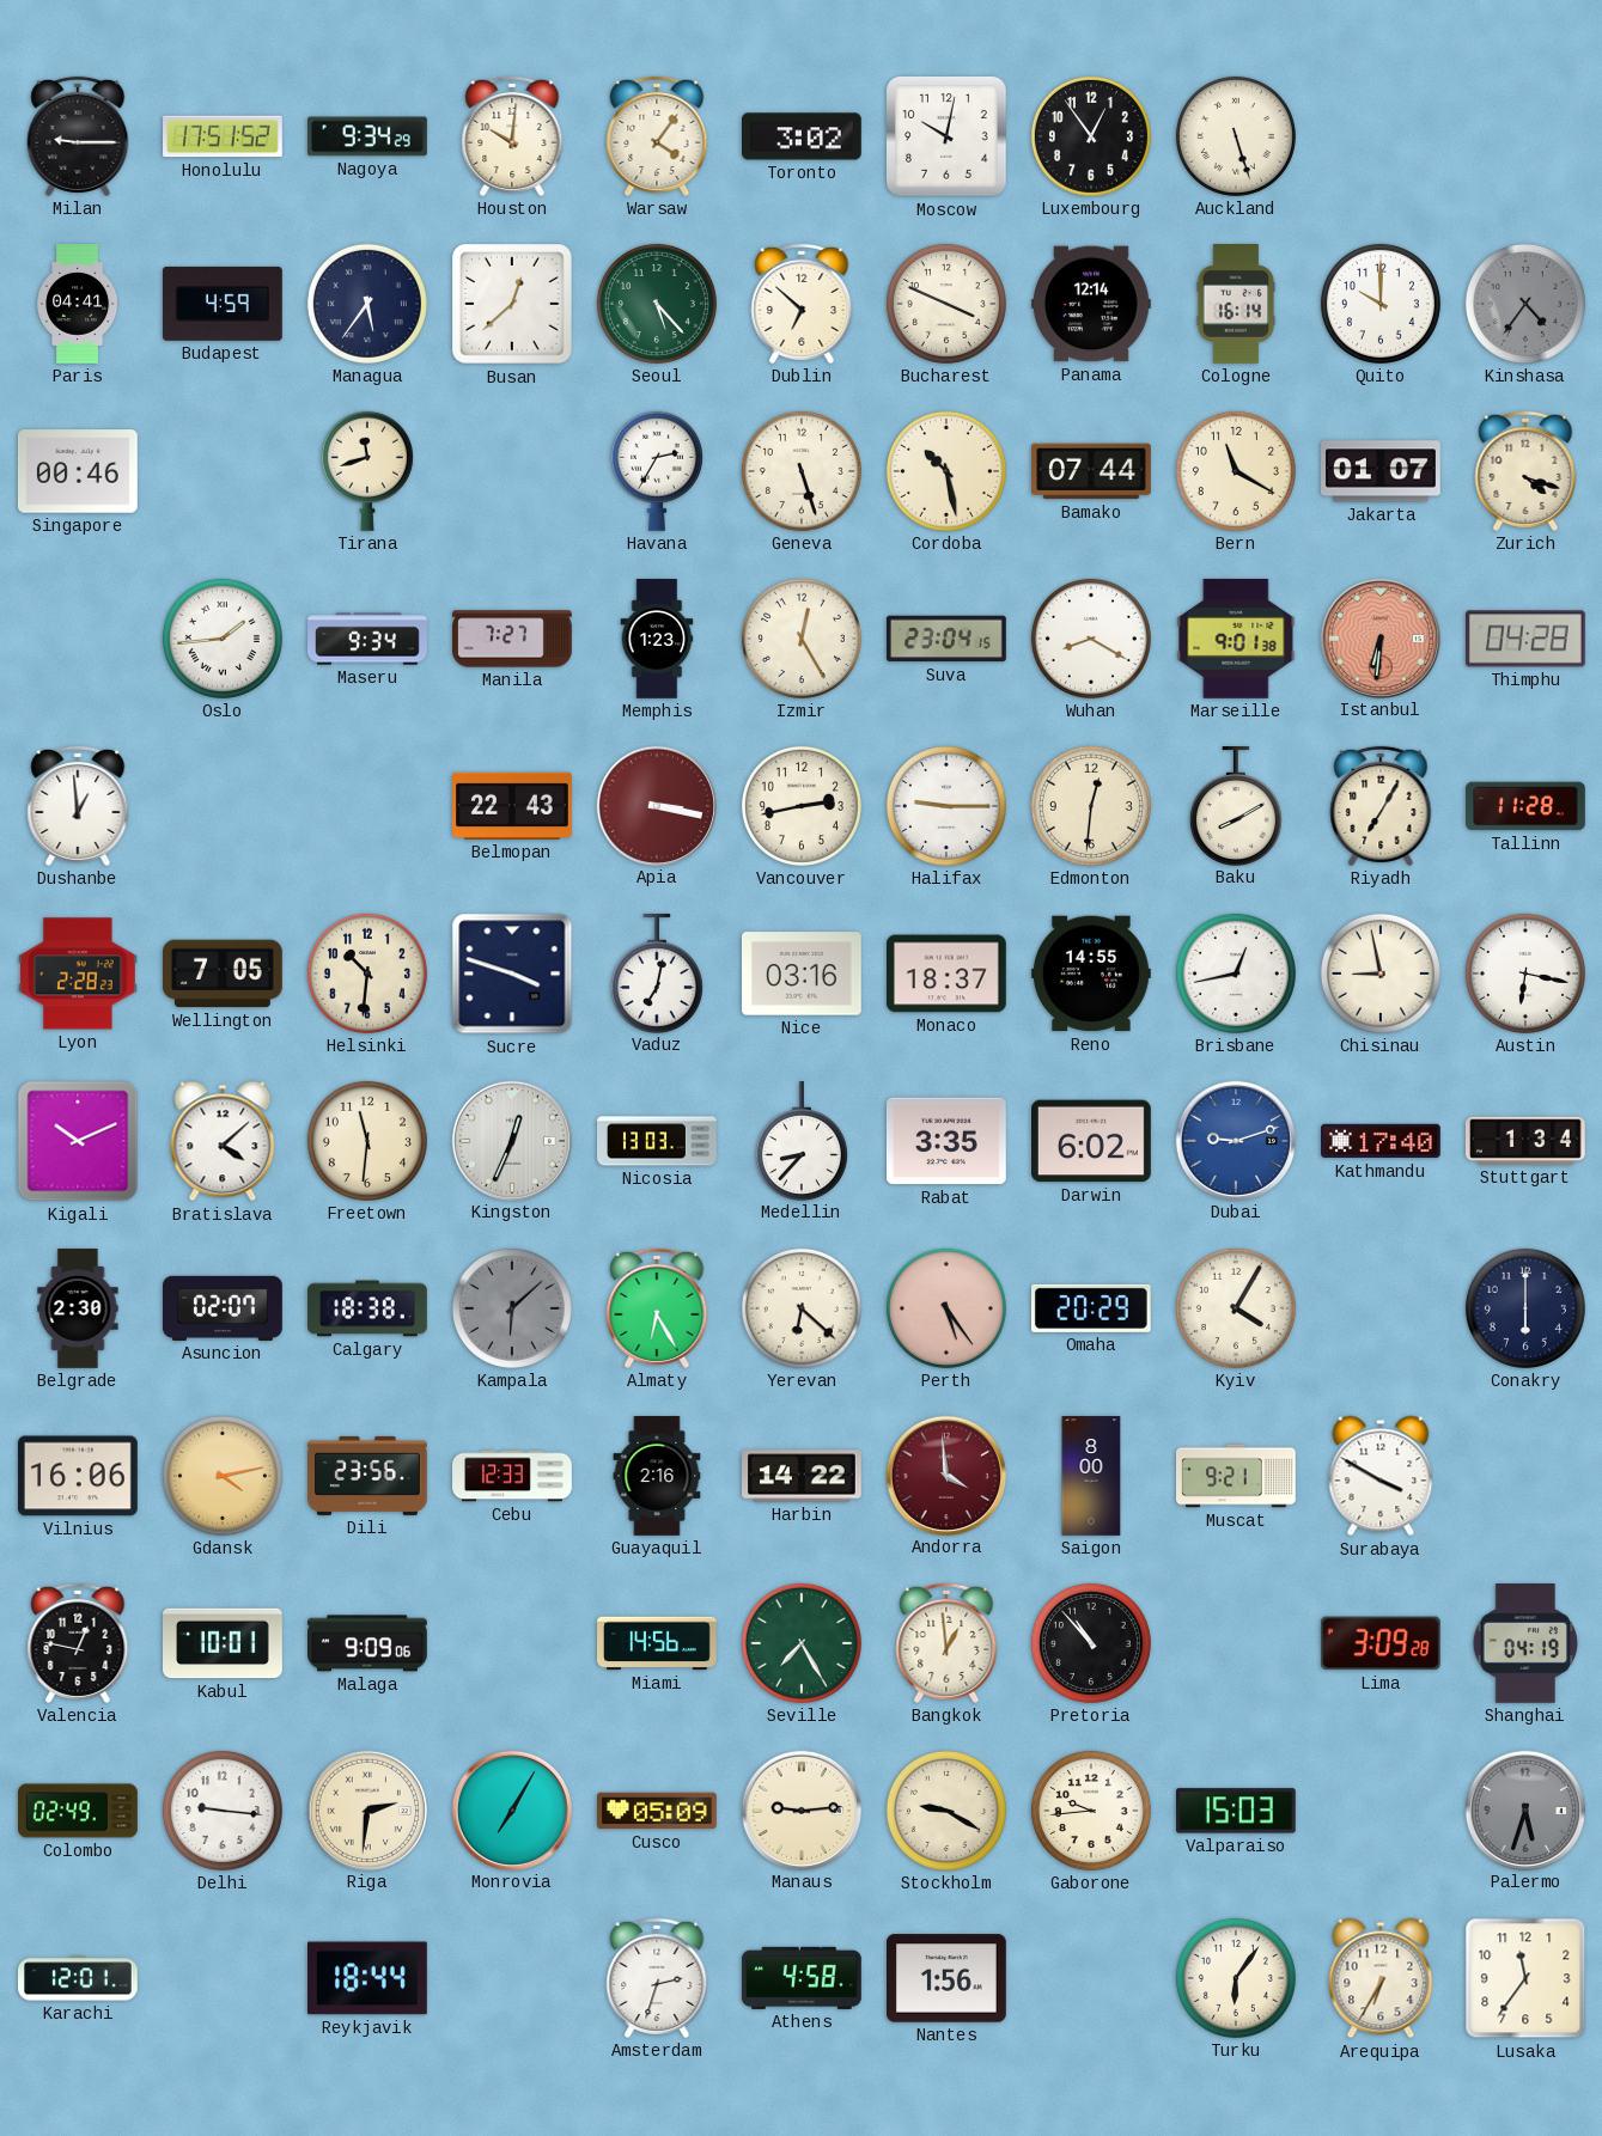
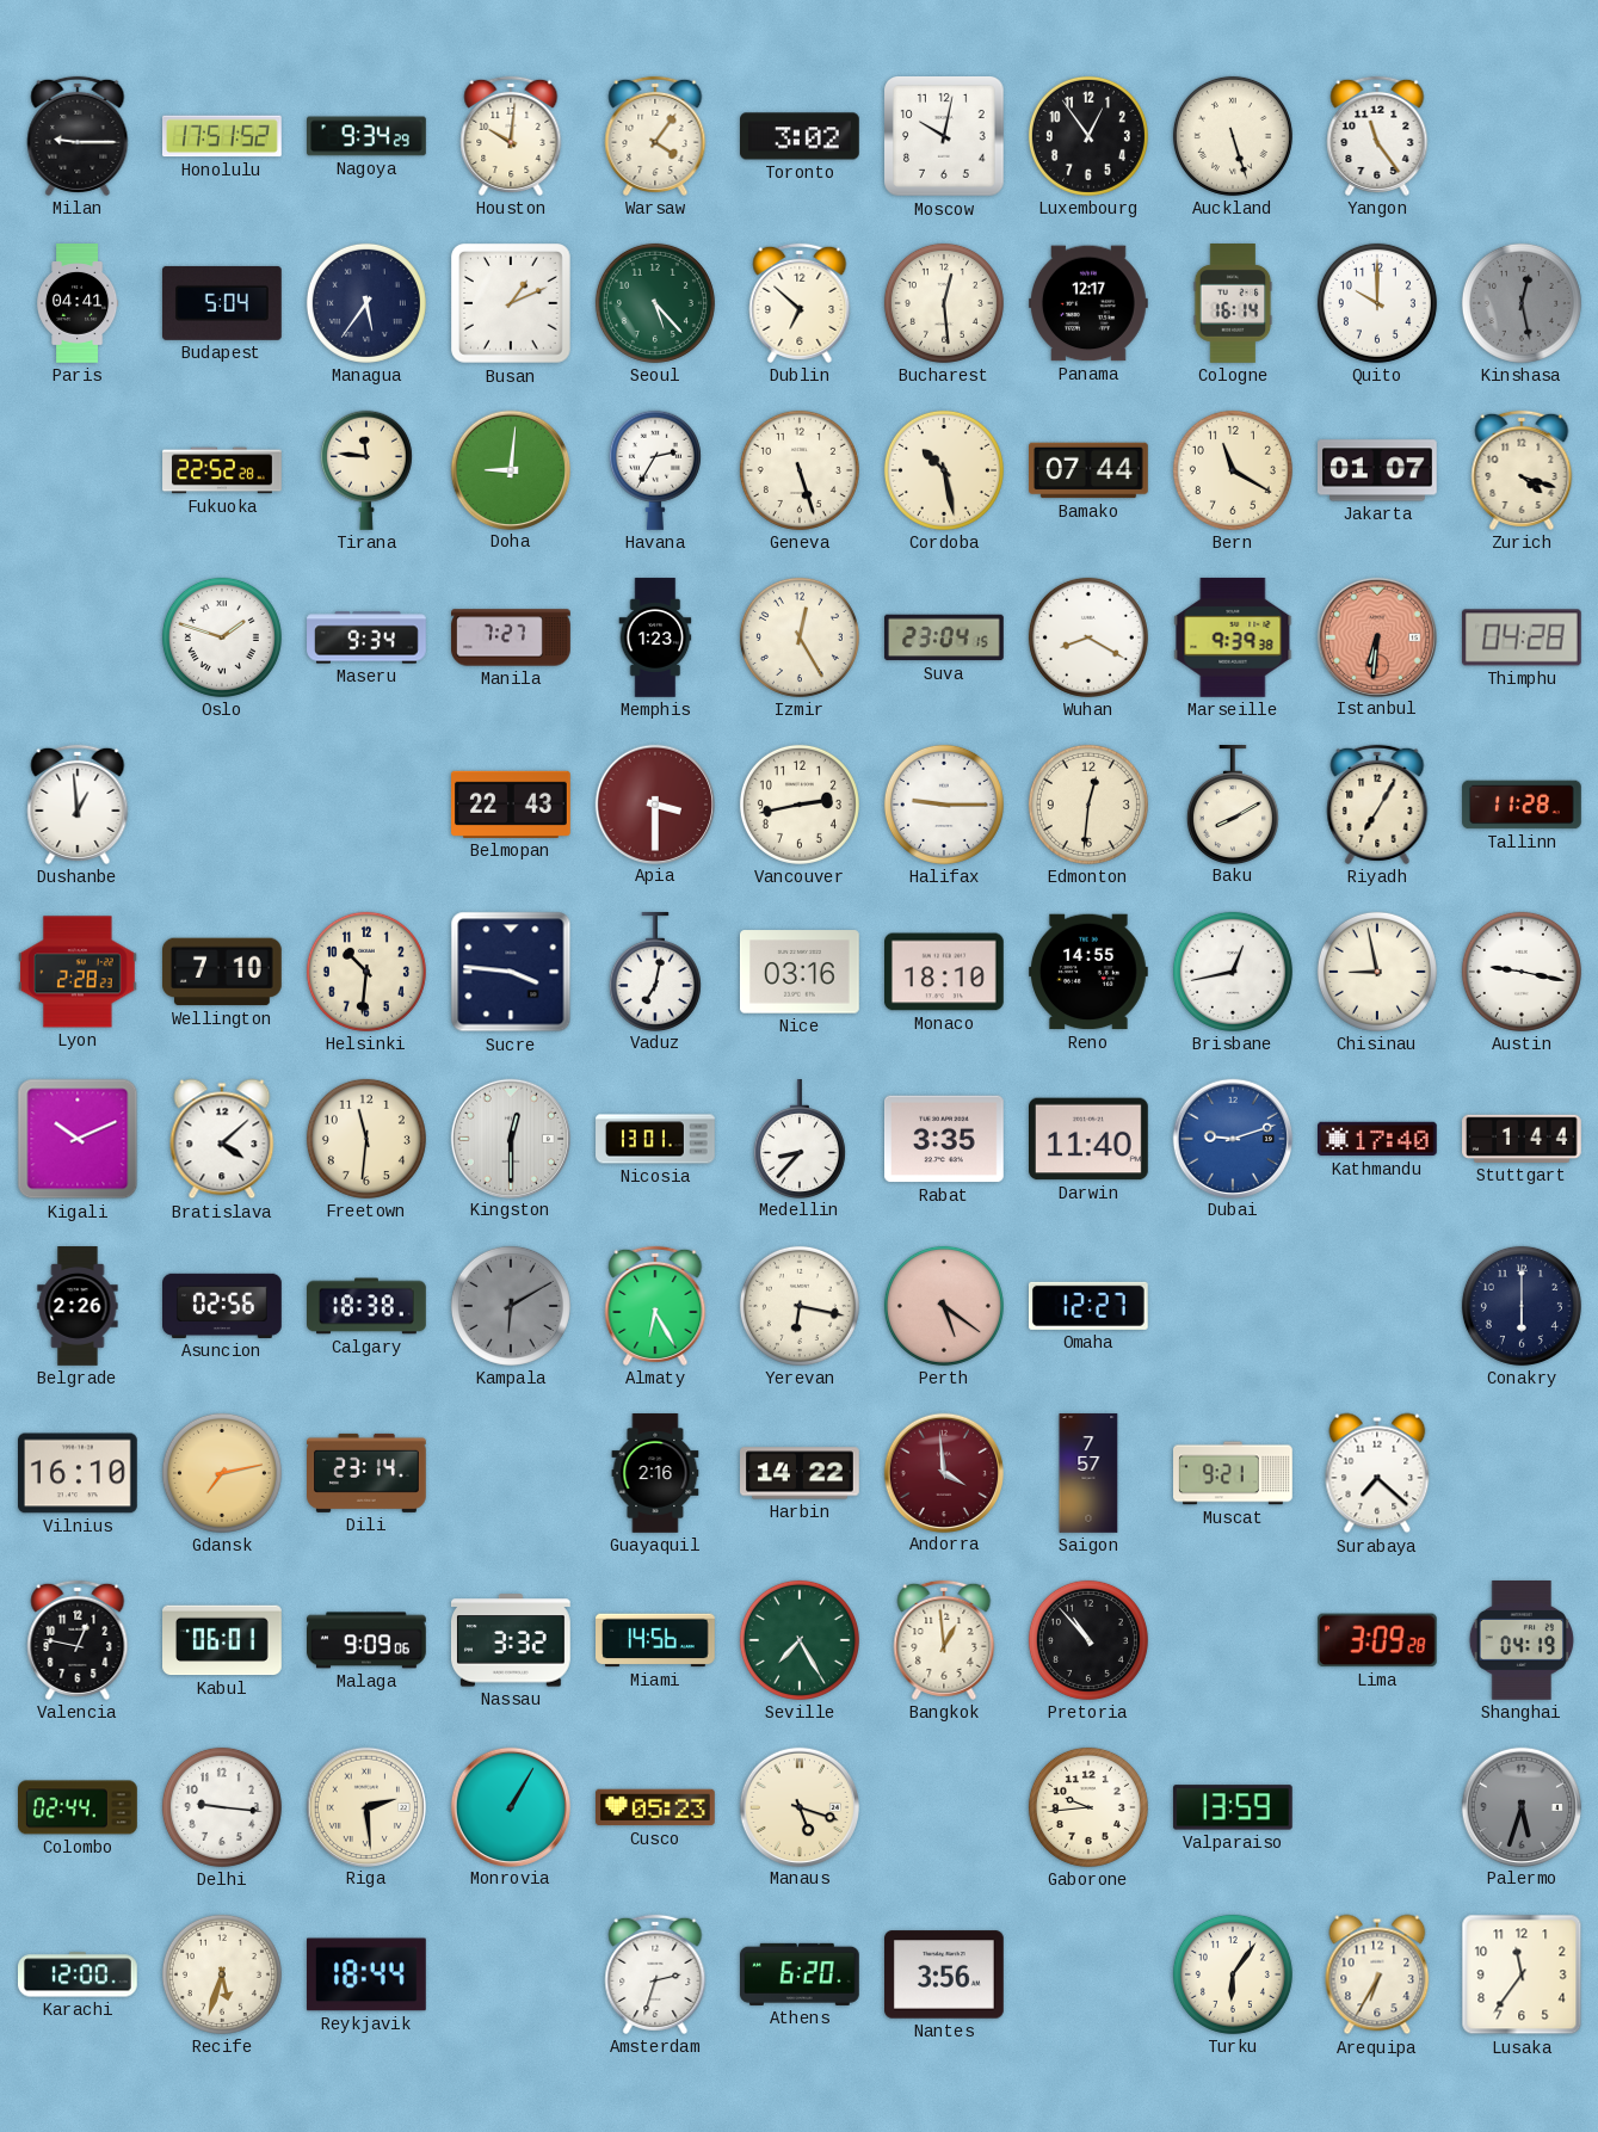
Yangon: none -> 11:24
Budapest: 4:59 -> 5:04
Busan: 12:38 -> 1:11
Bucharest: 3:49 -> 12:29
Panama: 12:14 -> 12:17
Kinshasa: 4:36 -> 12:28
Singapore: 00:46 -> none
Fukuoka: none -> 22:52
Tirana: 11:42 -> 11:46
Doha: none -> 9:01
Oslo: 1:44 -> 1:48
Marseille: 9:01 -> 9:39
Apia: 3:17 -> 3:30
Wellington: 7:05 -> 7:10
Sucre: 3:48 -> 3:46
Monaco: 18:37 -> 18:10
Austin: 6:17 -> 9:17
Kingston: 12:34 -> 12:30
Nicosia: 13:03 -> 13:01
Darwin: 6:02 -> 11:40
Stuttgart: 1:34 -> 1:44
Belgrade: 2:30 -> 2:26
Asuncion: 02:07 -> 02:56
Kampala: 6:08 -> 6:10
Yerevan: 6:22 -> 6:17
Perth: 5:24 -> 5:21
Omaha: 20:29 -> 12:27
Kyiv: 4:05 -> none
Vilnius: 16:06 -> 16:10
Gdansk: 4:13 -> 7:13
Dili: 23:56 -> 23:14
Cebu: 12:33 -> none
Saigon: 8:00 -> 7:57
Surabaya: 3:50 -> 7:22
Kabul: 10:01 -> 06:01
Nassau: none -> 3:32
Colombo: 02:49 -> 02:44
Riga: 2:31 -> 2:29
Monrovia: 7:05 -> 1:05
Cusco: 05:09 -> 05:23
Manaus: 9:14 -> 5:18
Stockholm: 9:20 -> none
Valparaiso: 15:03 -> 13:59
Karachi: 12:01 -> 12:00
Recife: none -> 5:33
Athens: 4:58 -> 6:20
Nantes: 1:56 -> 3:56
